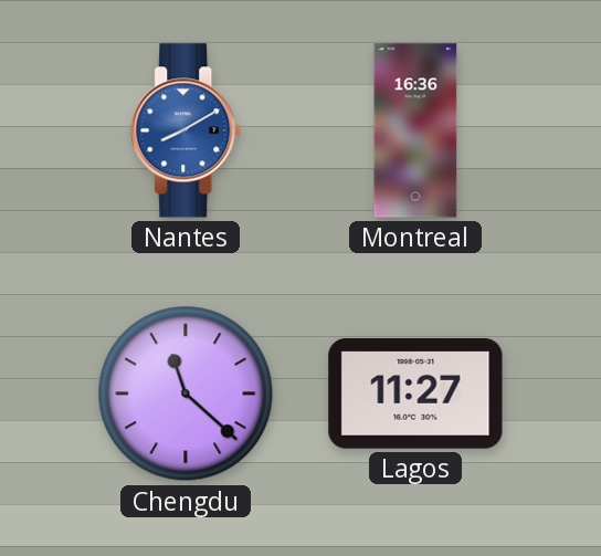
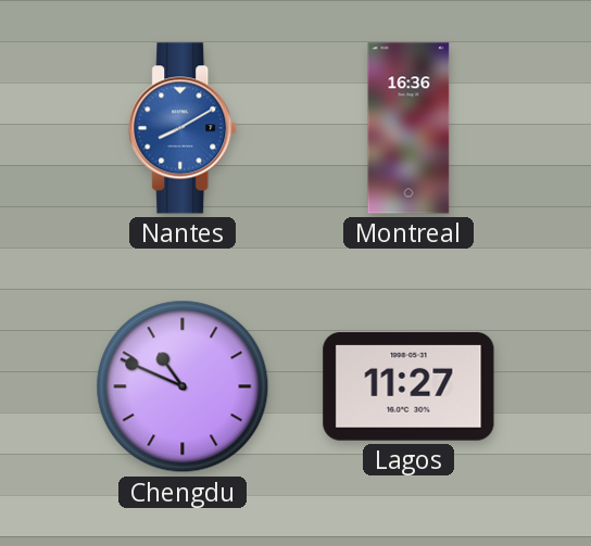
Chengdu: 11:22 -> 10:49
